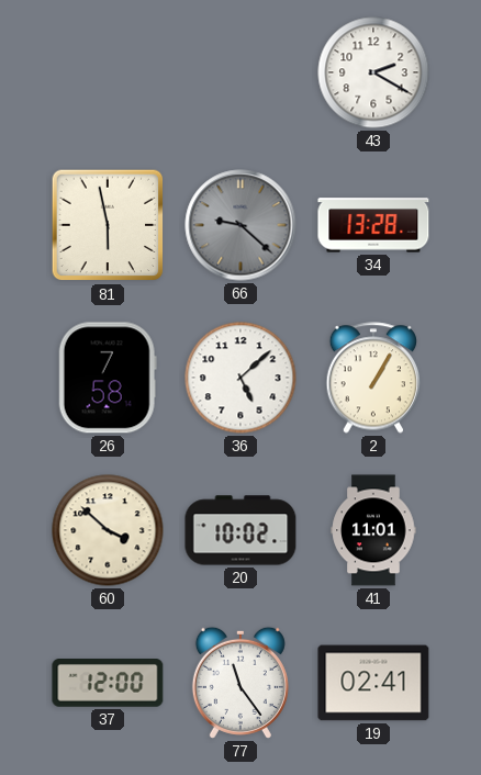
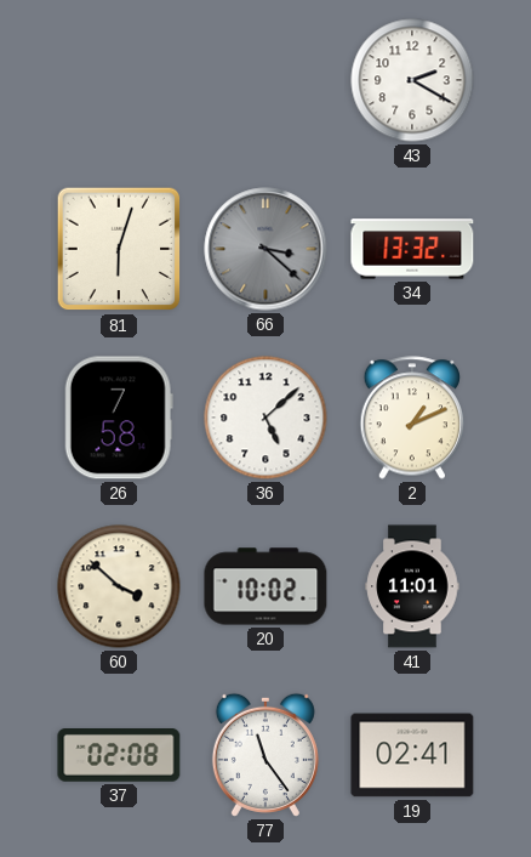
81: 5:58 -> 6:03
66: 9:22 -> 3:22
34: 13:28 -> 13:32
2: 1:05 -> 1:11
37: 12:00 -> 02:08
